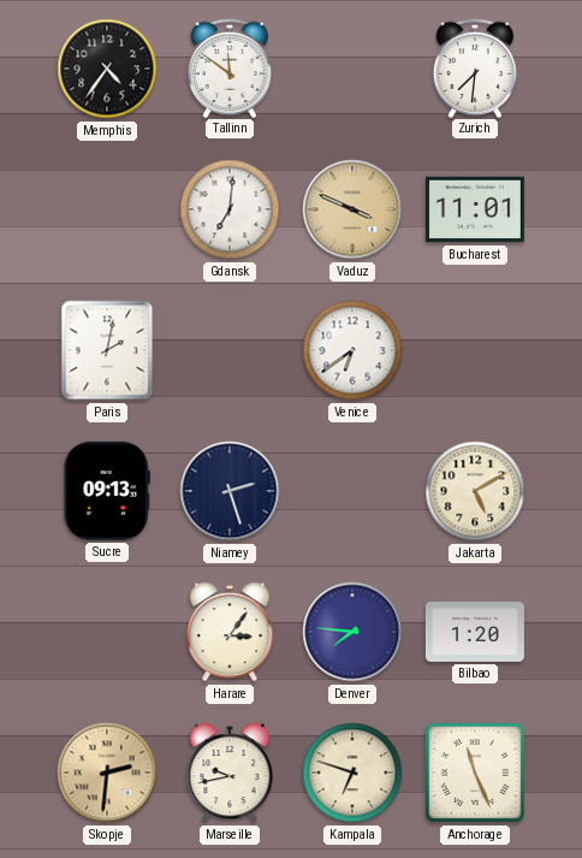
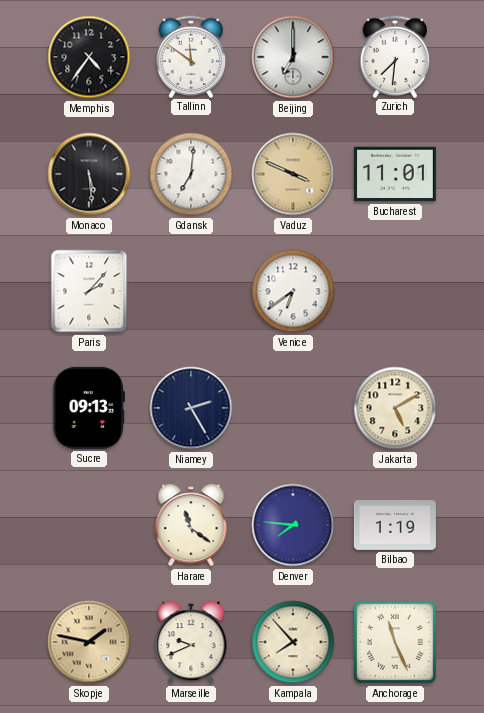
Beijing: none -> 7:00
Monaco: none -> 5:29
Paris: 2:02 -> 2:07
Niamey: 2:27 -> 2:25
Harare: 3:06 -> 11:21
Bilbao: 1:20 -> 1:19
Skopje: 2:31 -> 1:47
Marseille: 9:43 -> 9:41
Kampala: 6:48 -> 7:53
